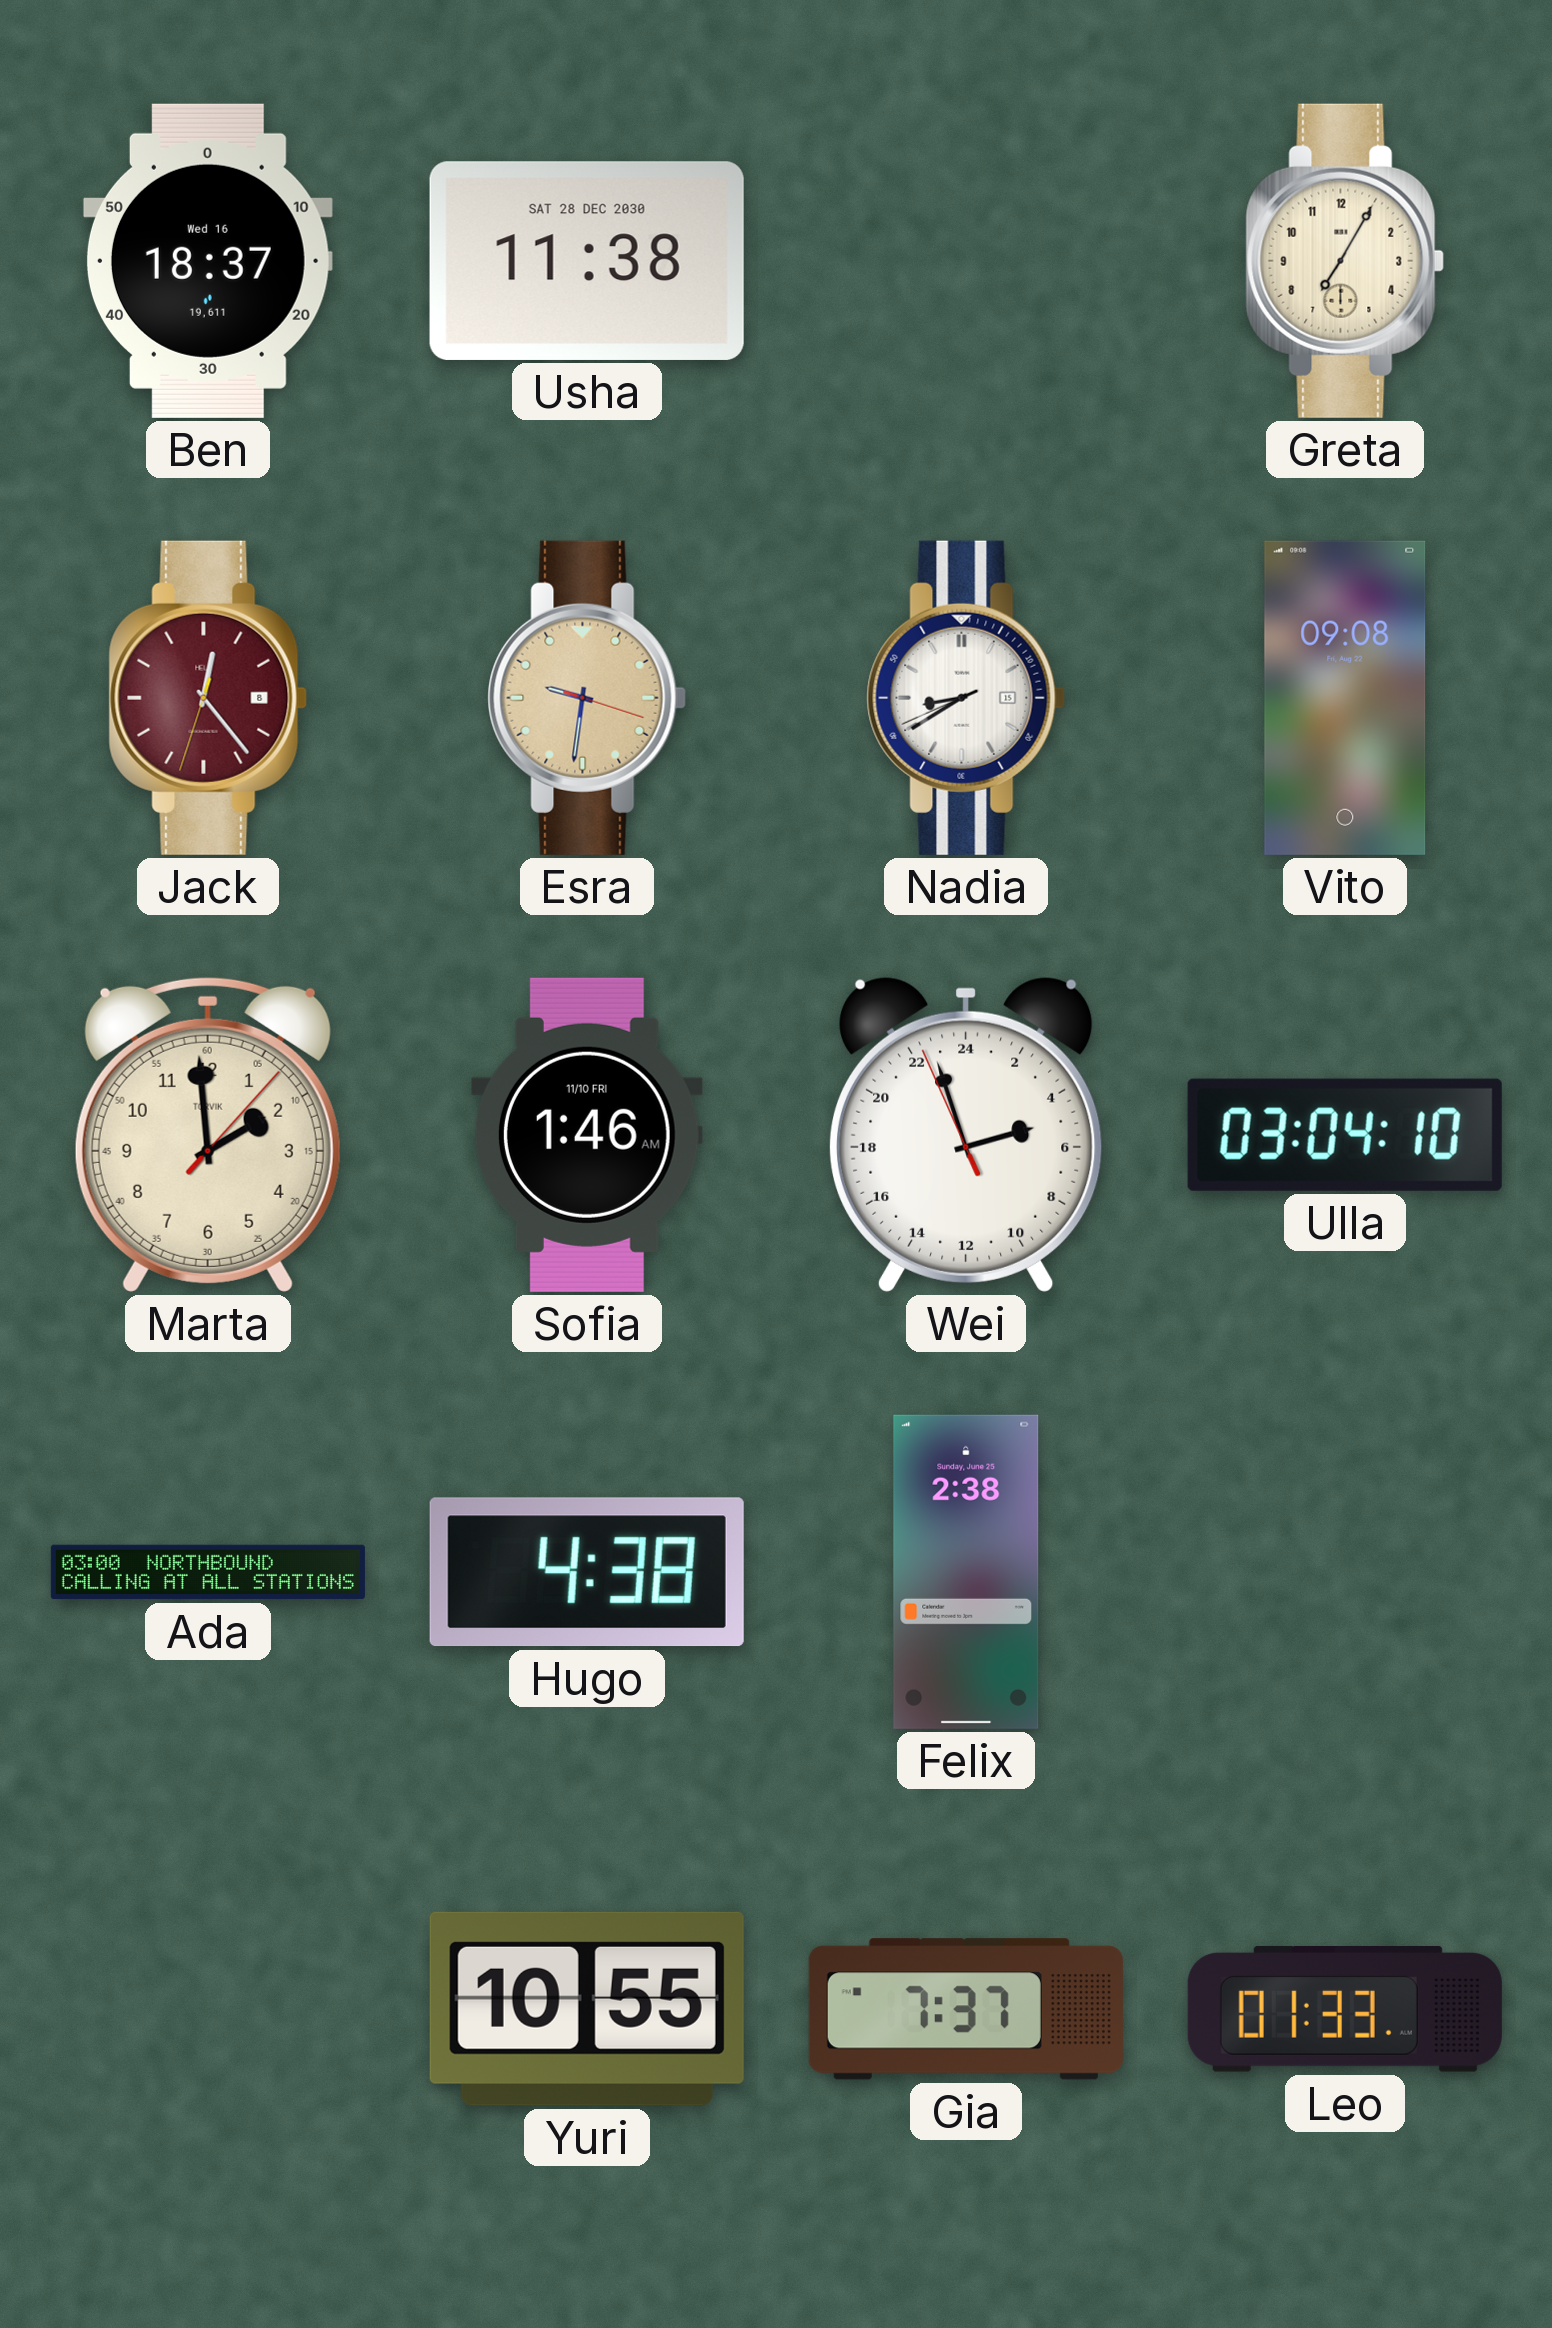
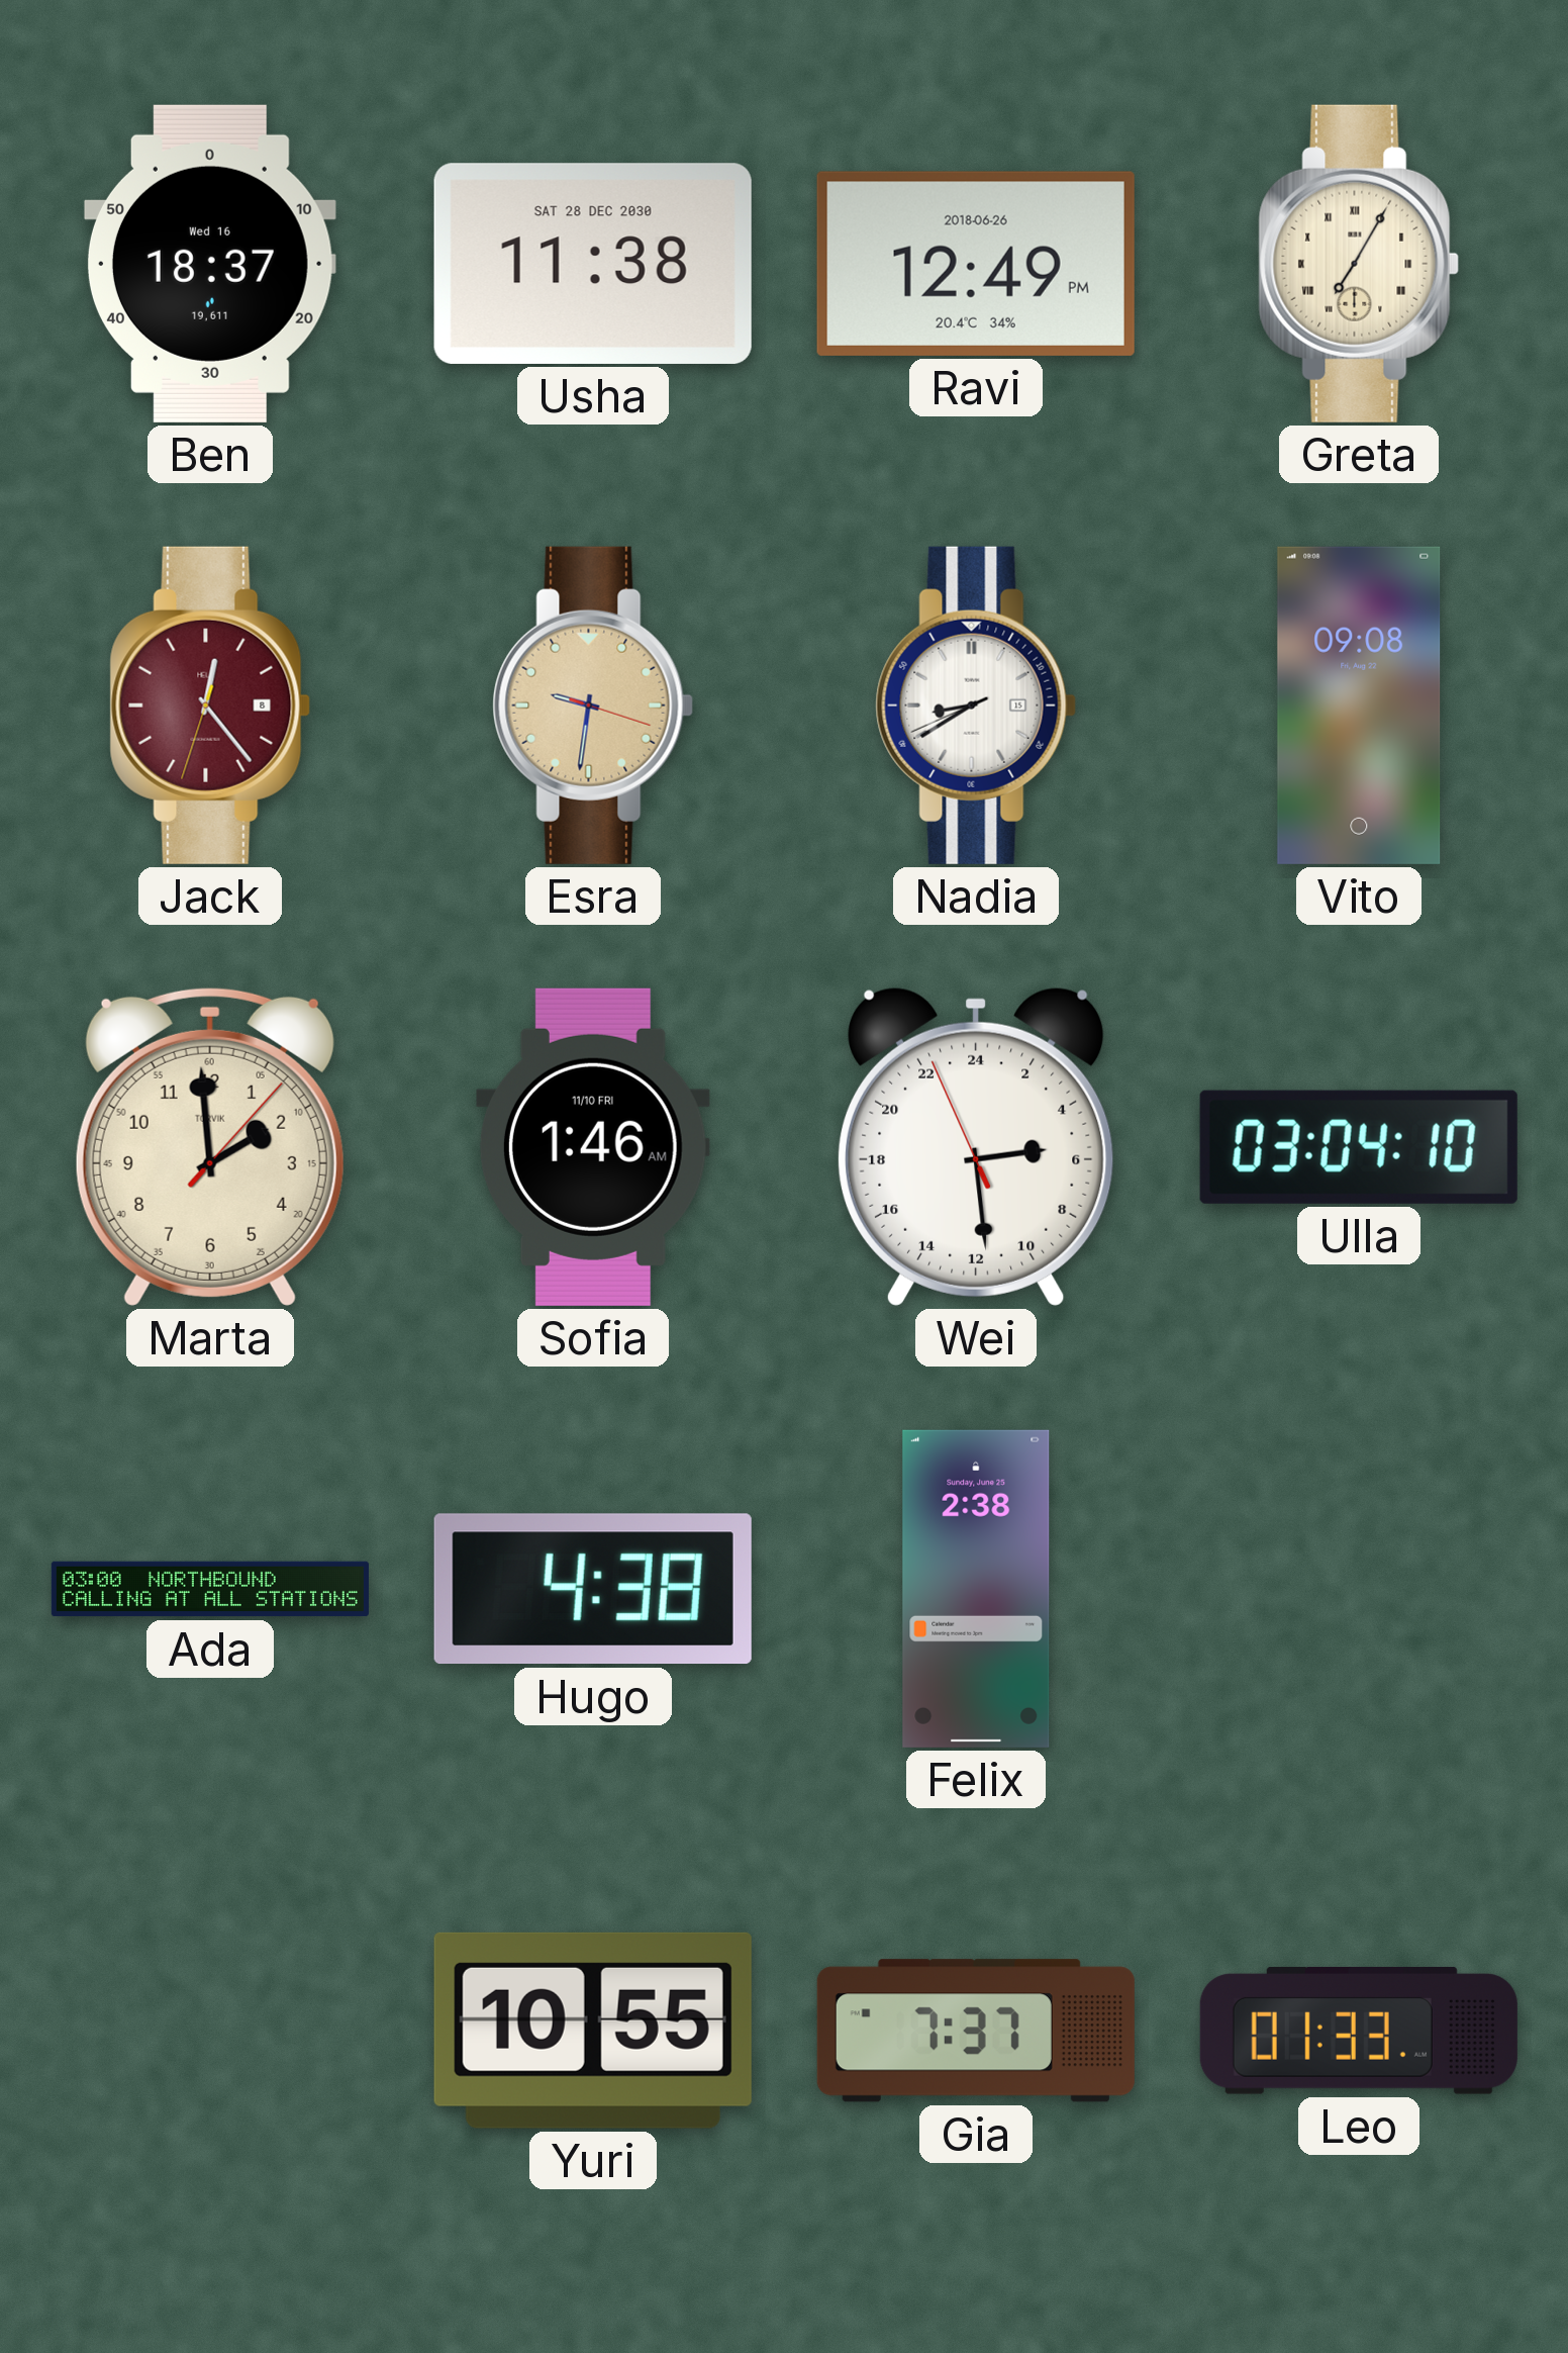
Ravi: none -> 12:49
Greta numerals: Arabic -> Roman
Wei: 4:56 -> 5:28
